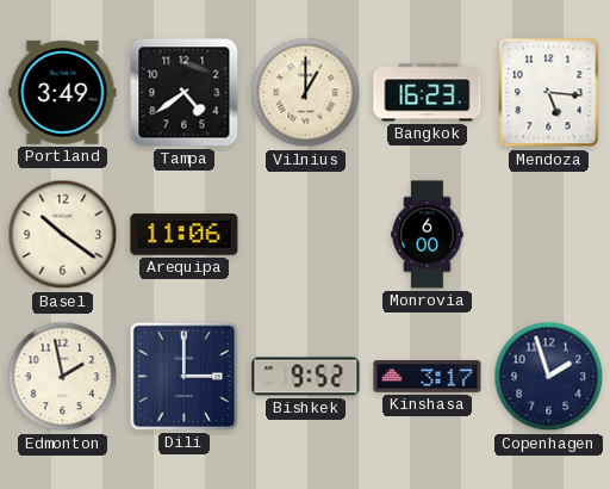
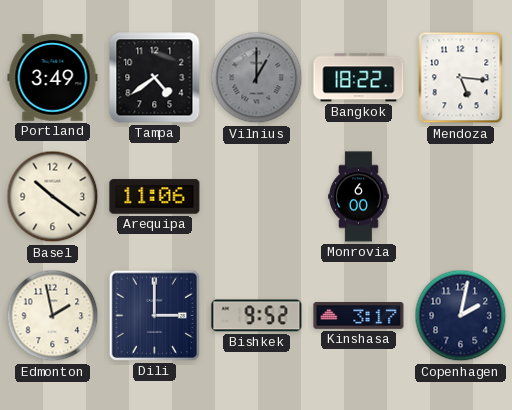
Vilnius dial: cream -> grey
Bangkok: 16:23 -> 18:22
Copenhagen: 1:57 -> 2:02
